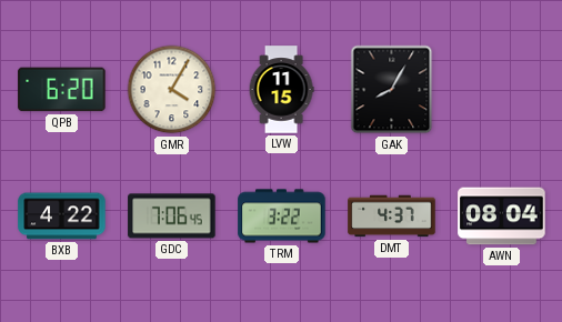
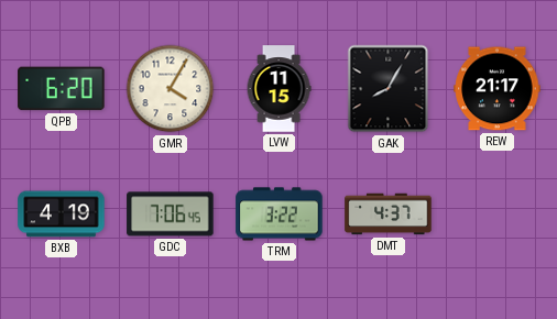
REW: none -> 21:17
BXB: 4:22 -> 4:19
AWN: 08:04 -> none
